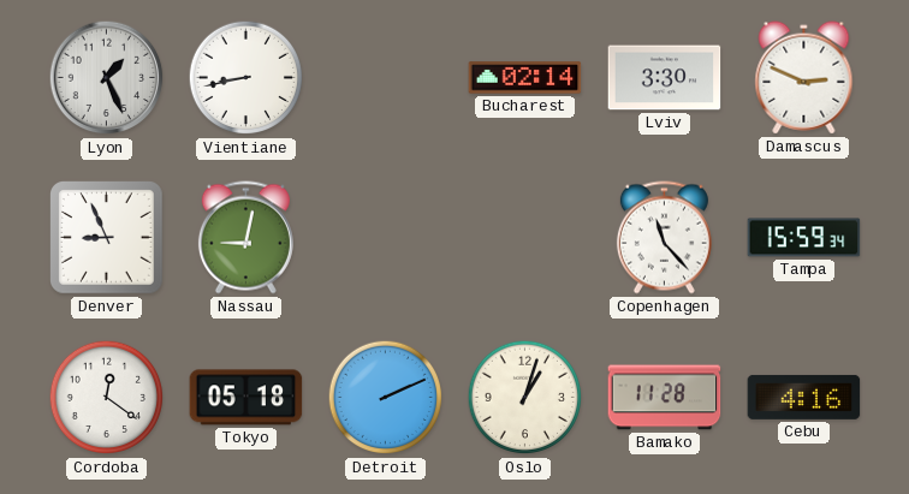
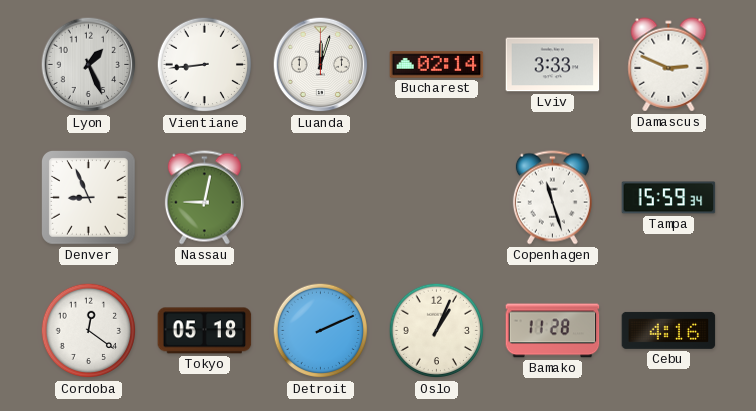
Vientiane: 8:43 -> 8:44
Luanda: none -> 12:03
Lviv: 3:30 -> 3:33
Copenhagen: 11:23 -> 11:27
Oslo: 1:03 -> 1:04
